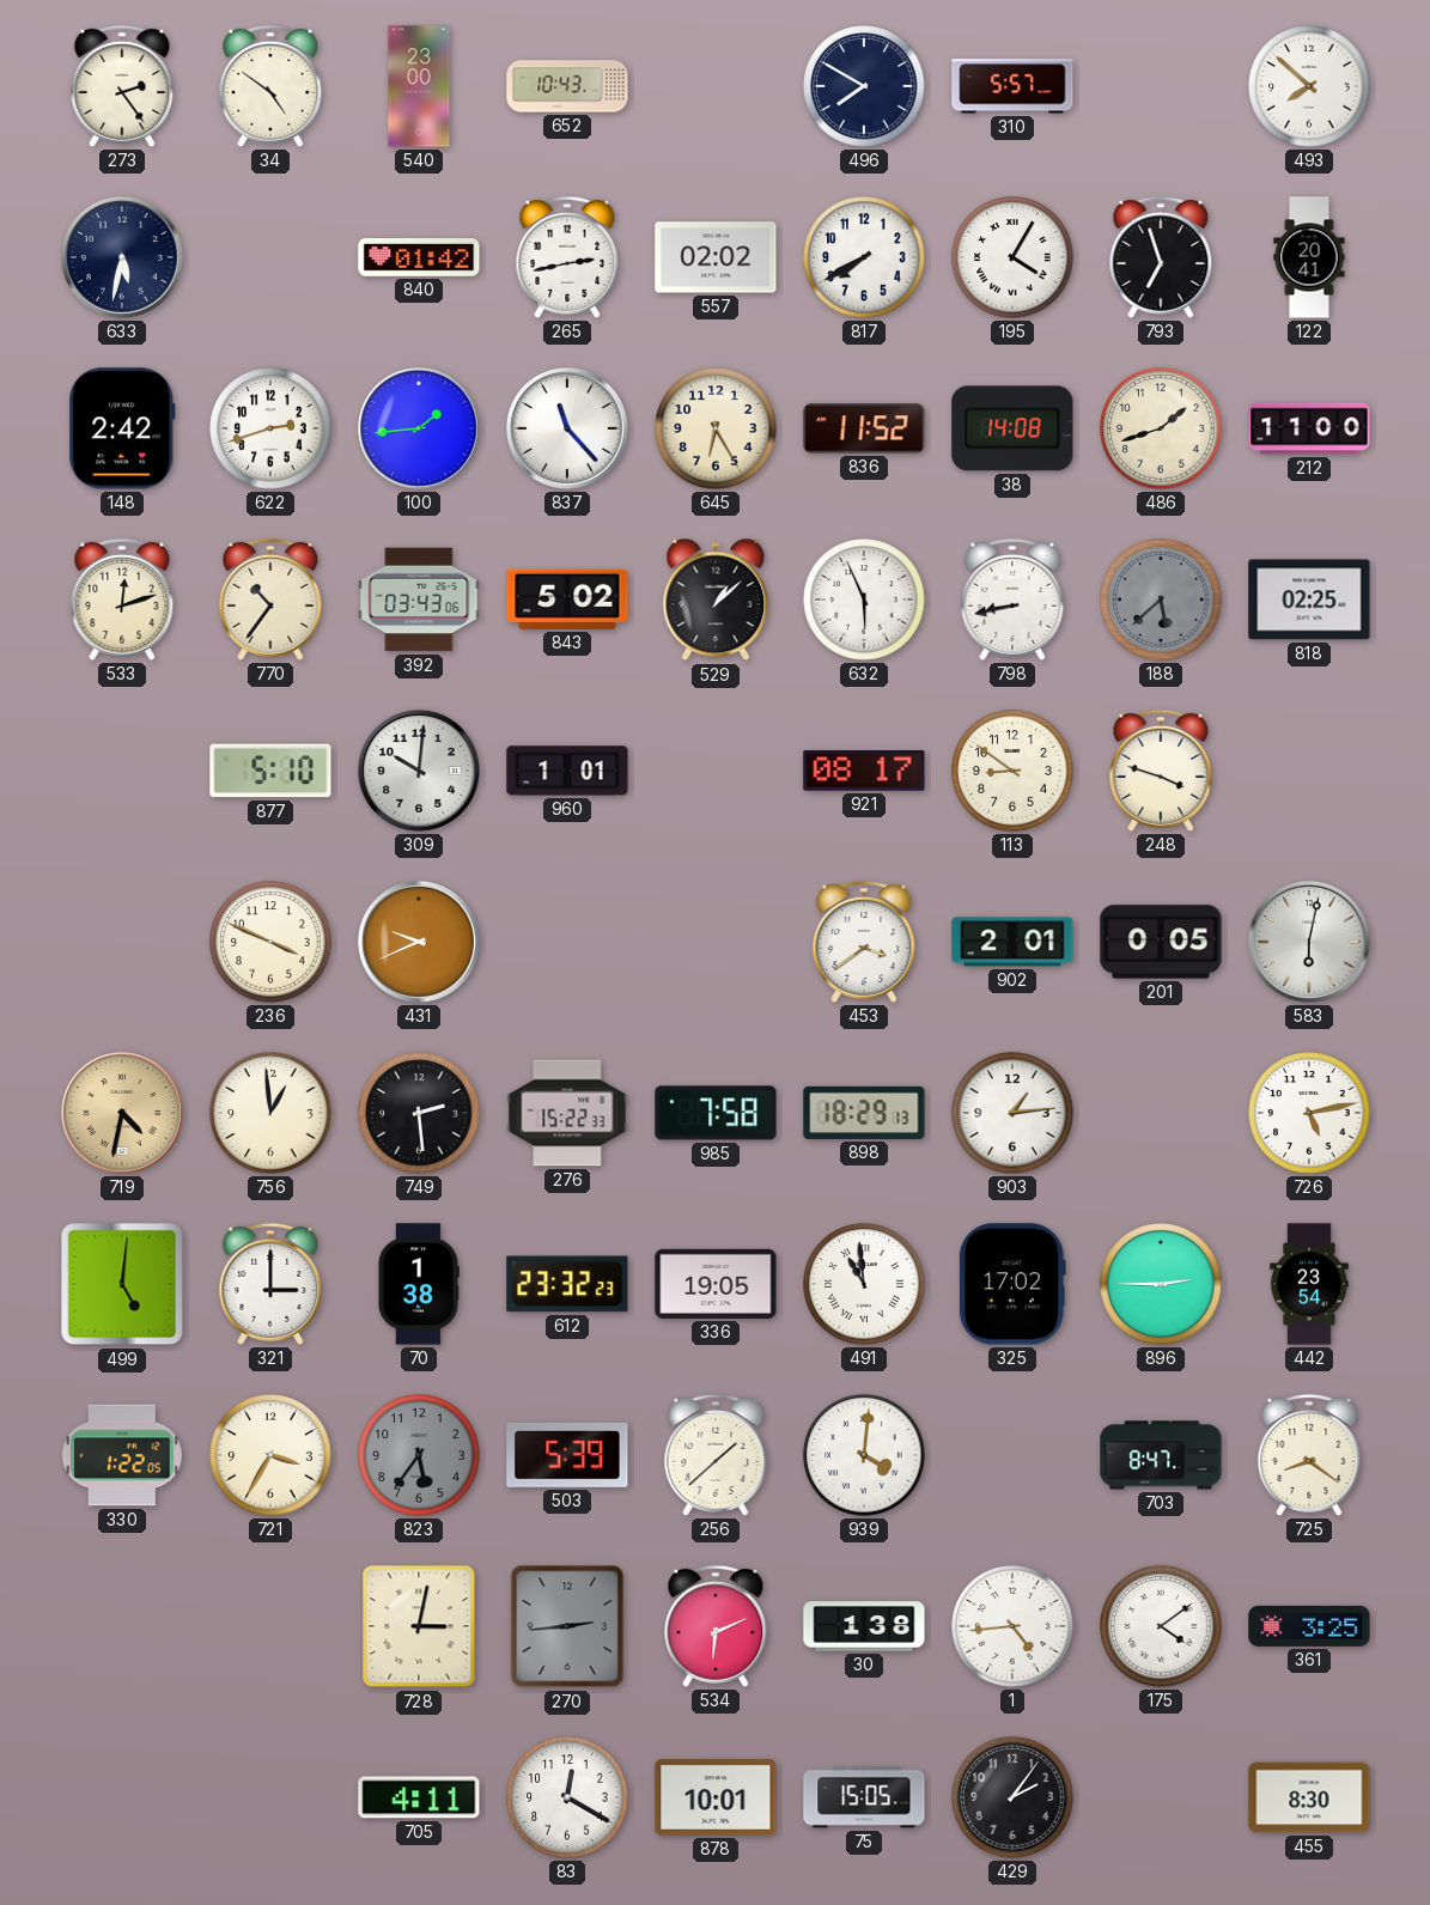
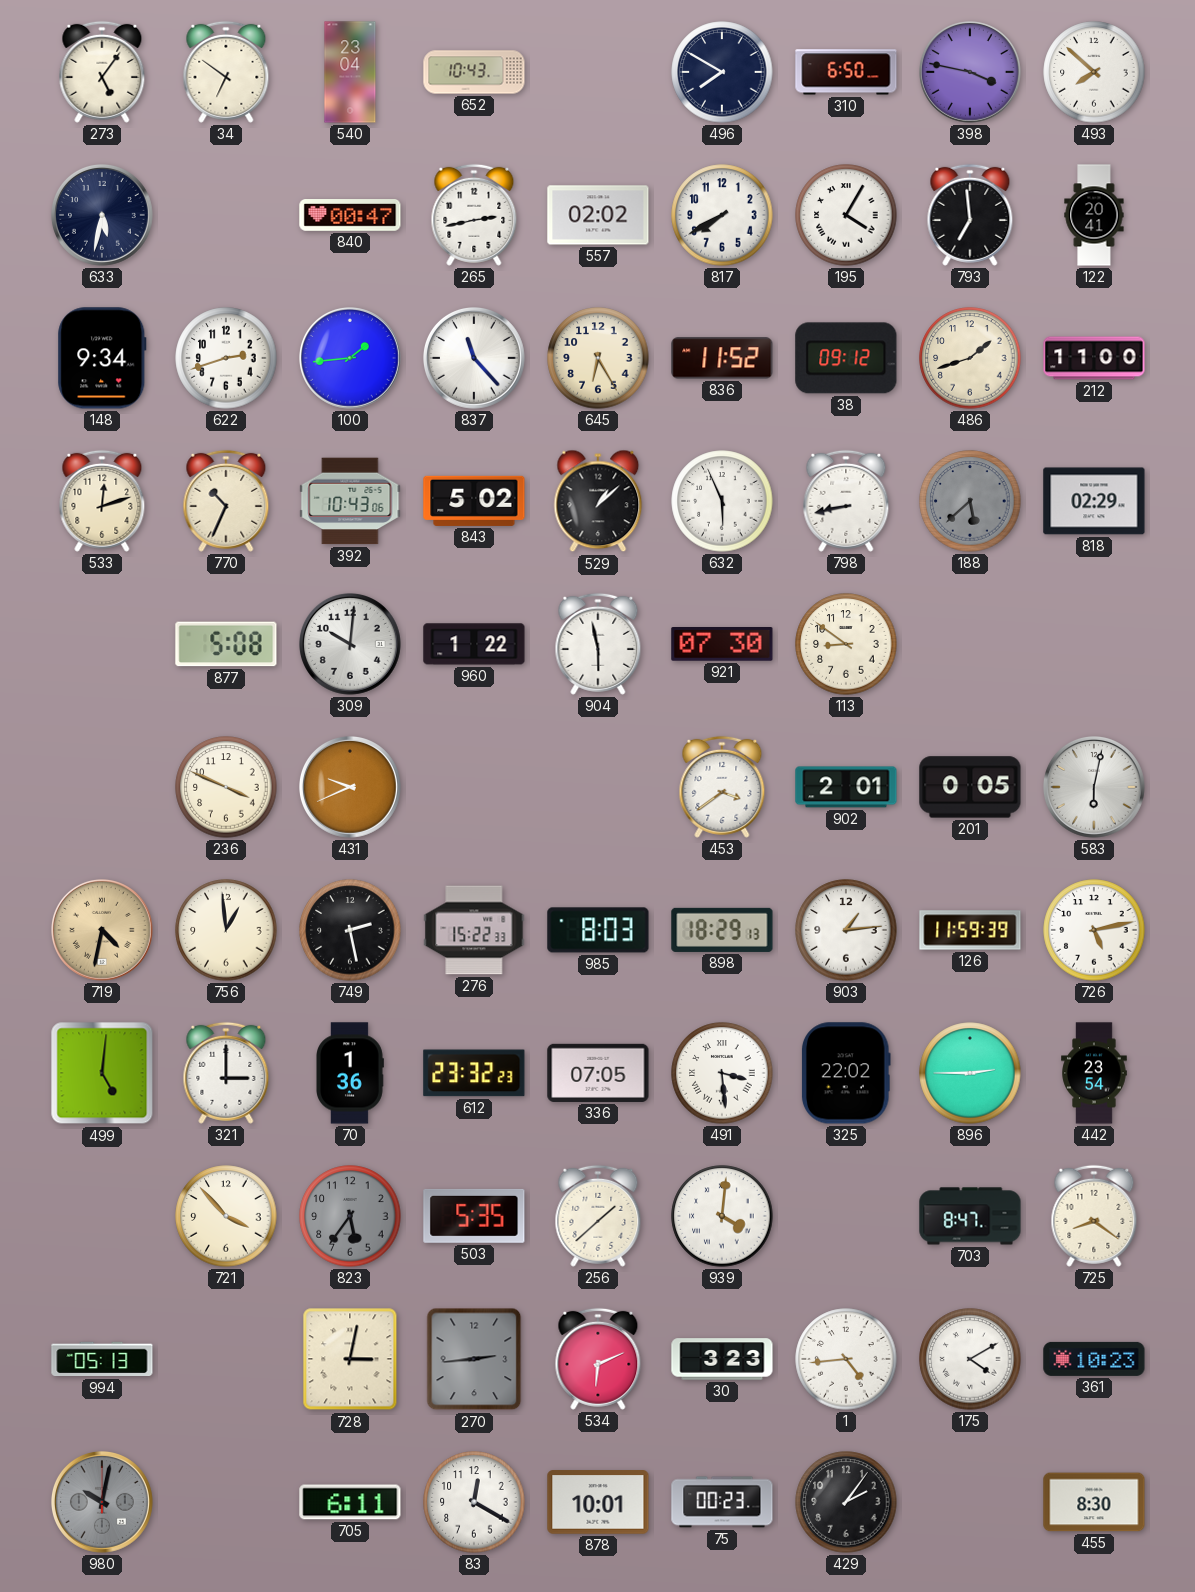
273: 2:24 -> 5:06
34: 4:51 -> 6:51
540: 23:00 -> 23:04
310: 5:57 -> 6:50
398: none -> 3:47
840: 01:42 -> 00:47
793: 6:57 -> 6:59
148: 2:42 -> 9:34
38: 14:08 -> 09:12
770: 10:36 -> 10:34
392: 03:43 -> 10:43
818: 02:25 -> 02:29
877: 5:10 -> 5:08
960: 1:01 -> 1:22
904: none -> 5:58
921: 08:17 -> 07:30
248: 3:48 -> none
749: 2:29 -> 2:28
985: 7:58 -> 8:03
126: none -> 11:59
70: 1:38 -> 1:36
336: 19:05 -> 07:05
491: 10:59 -> 3:29
325: 17:02 -> 22:02
330: 1:22 -> none
721: 3:35 -> 3:53
503: 5:39 -> 5:35
994: none -> 05:13
30: 1:38 -> 3:23
175: 4:09 -> 4:10
361: 3:25 -> 10:23
980: none -> 10:02
705: 4:11 -> 6:11
75: 15:05 -> 00:23
